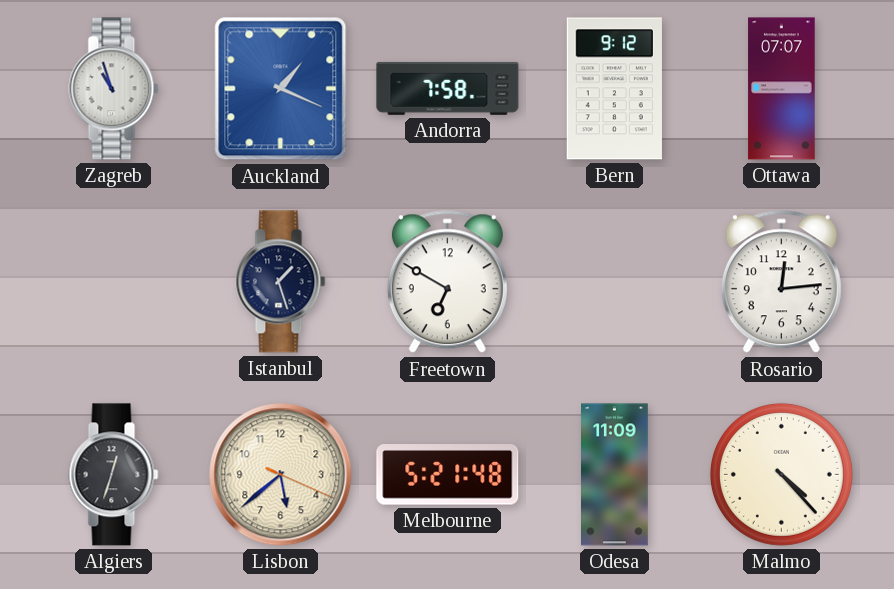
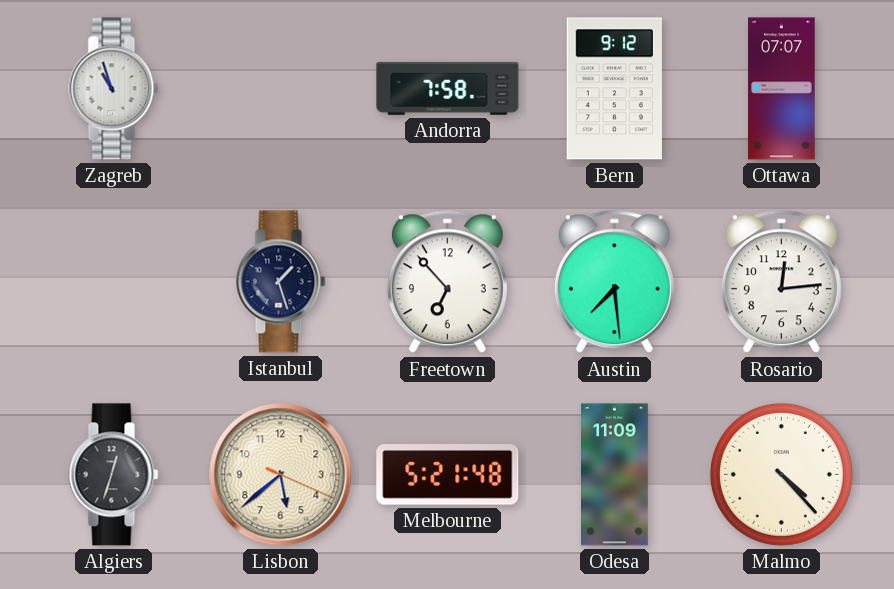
Auckland: 1:19 -> none
Freetown: 6:50 -> 6:53
Austin: none -> 7:29
